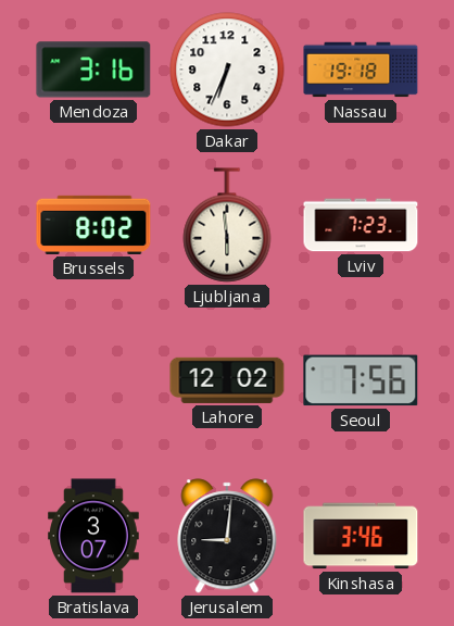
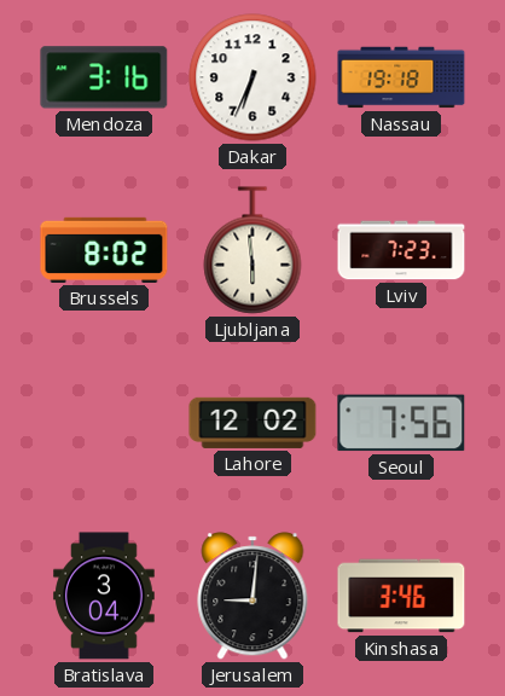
Bratislava: 3:07 -> 3:04
